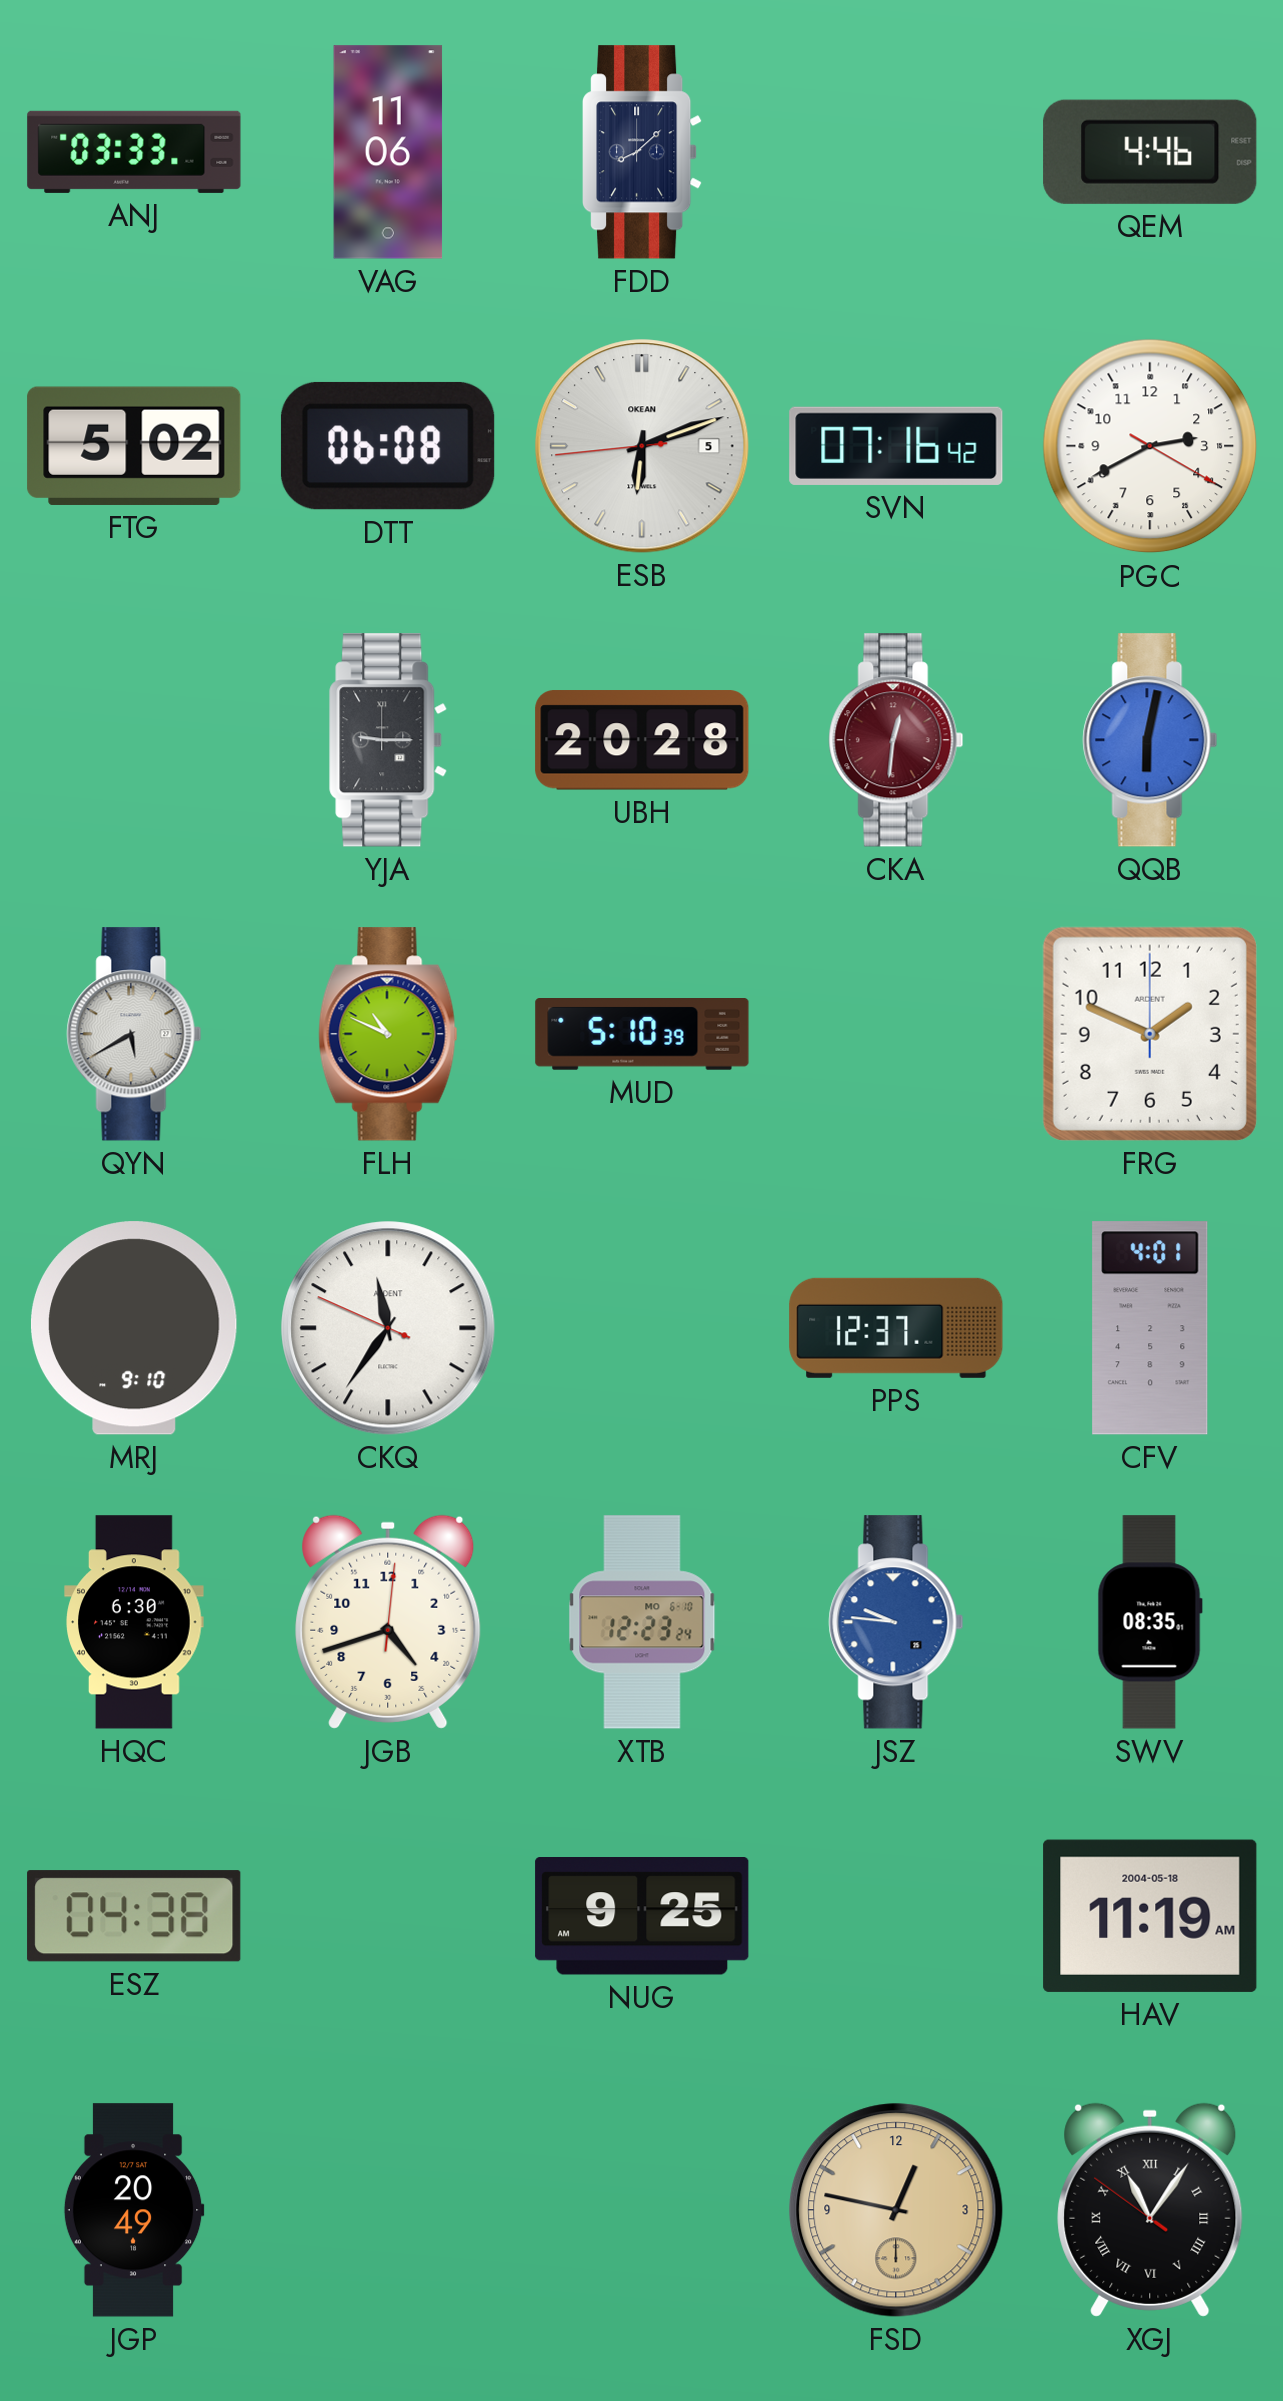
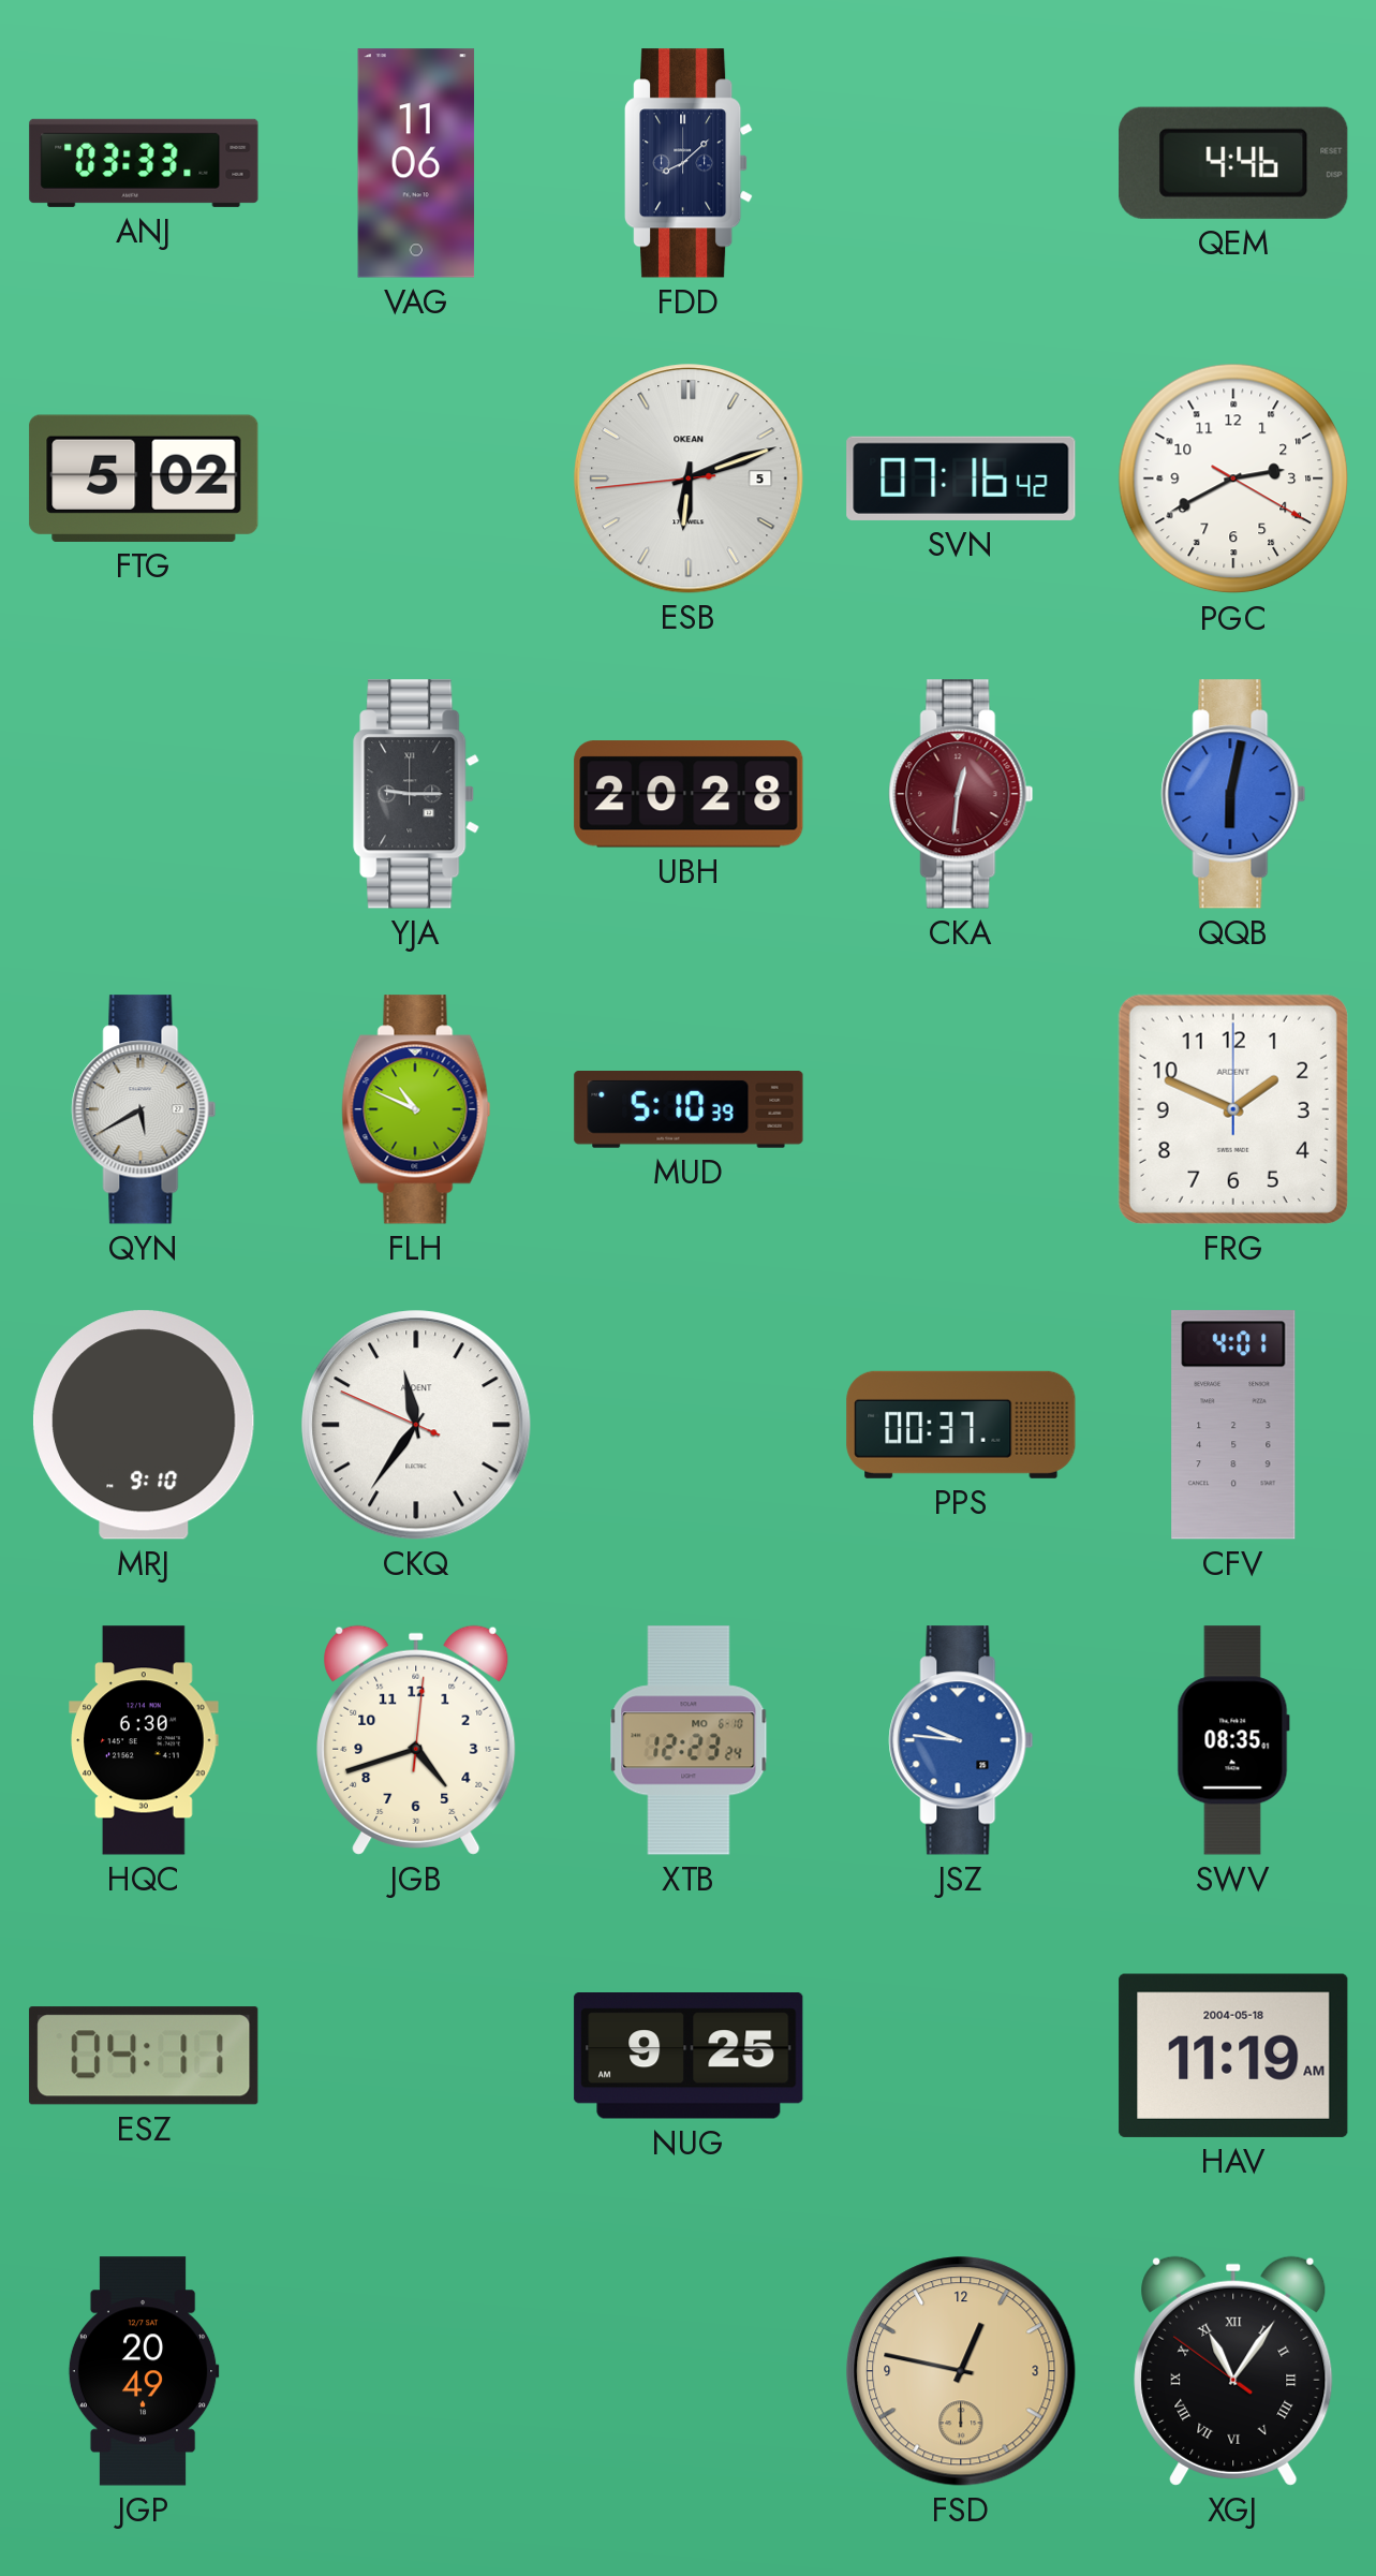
DTT: 06:08 -> none
PPS: 12:37 -> 00:37
ESZ: 04:38 -> 04:11
